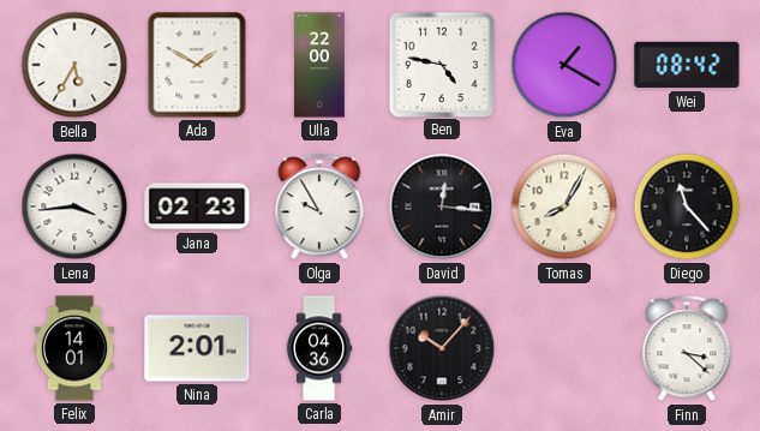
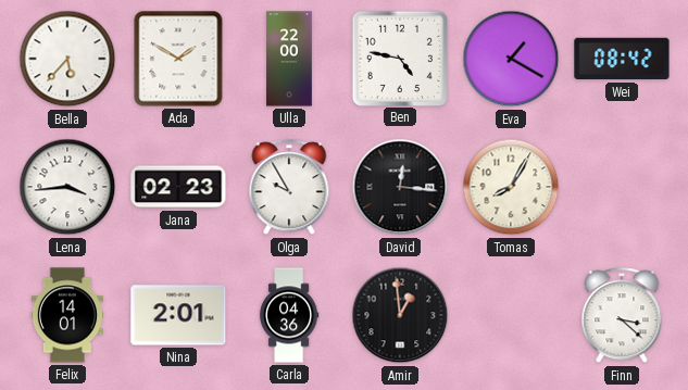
Bella: 5:35 -> 5:37
Diego: 11:23 -> none
Amir: 10:07 -> 12:59
